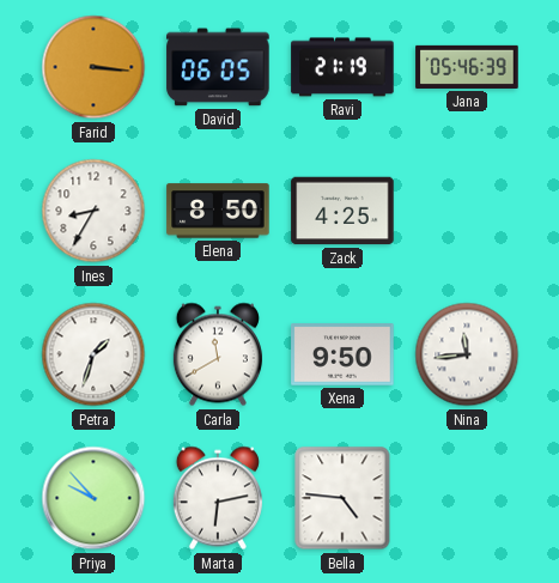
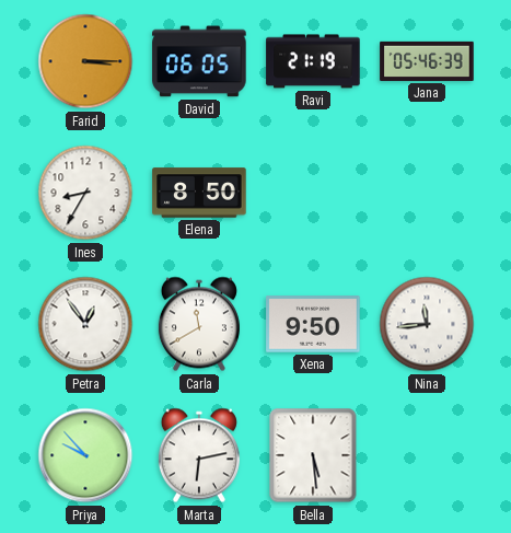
Farid: 3:16 -> 3:15
Zack: 4:25 -> none
Petra: 1:33 -> 12:54
Bella: 4:46 -> 5:29
